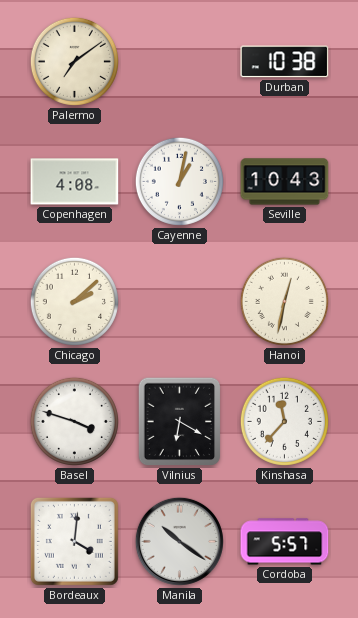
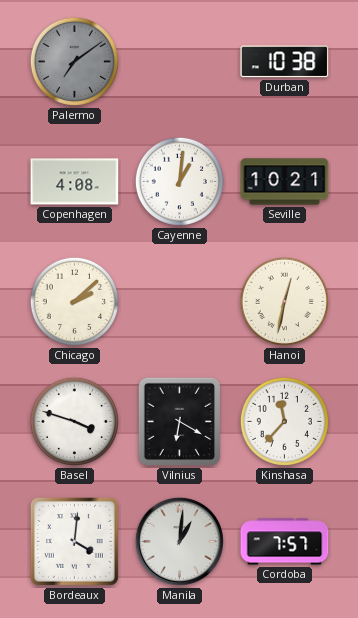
Palermo dial: cream -> grey
Cayenne: 1:02 -> 1:01
Seville: 10:43 -> 10:21
Manila: 10:21 -> 1:01
Cordoba: 5:57 -> 7:57
